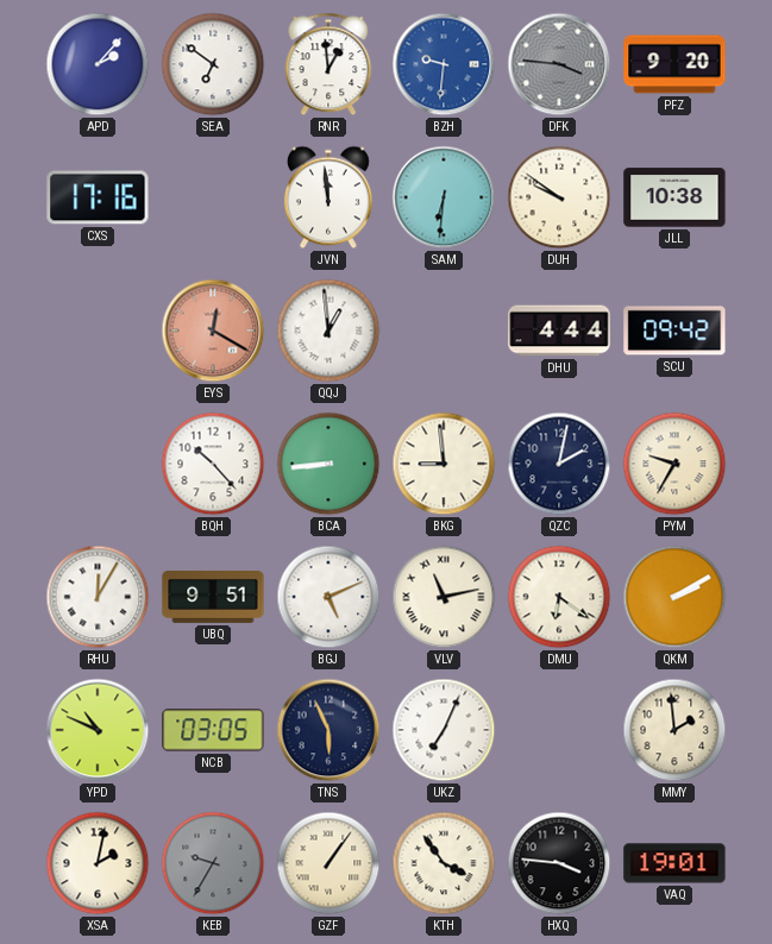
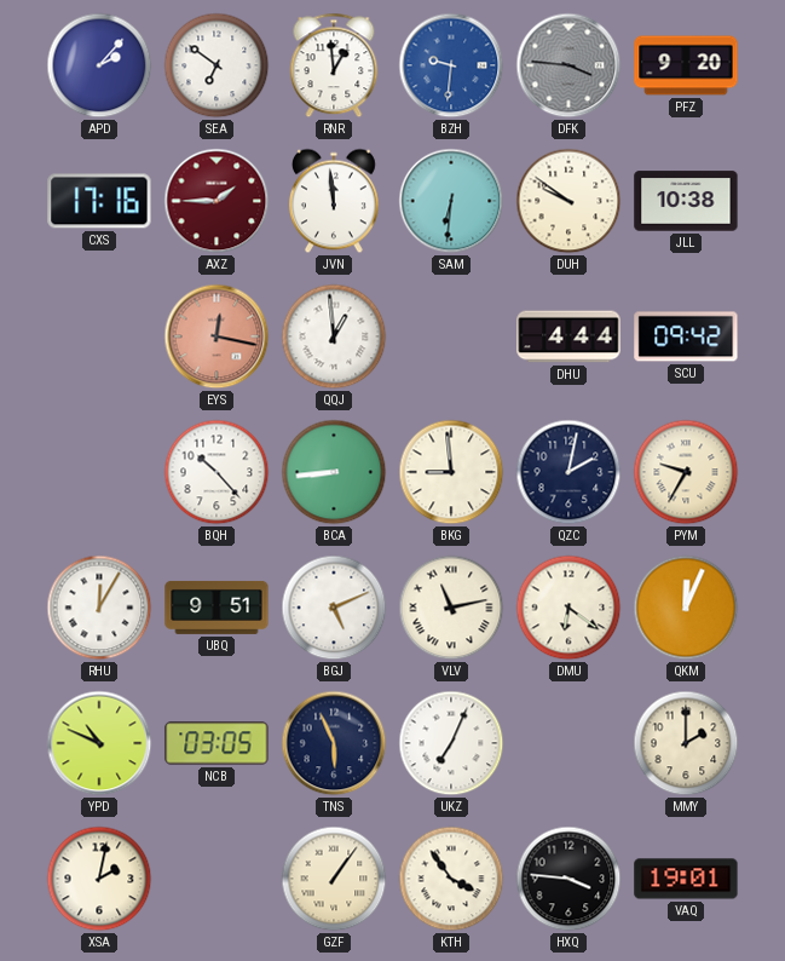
AXZ: none -> 1:45
EYS: 12:20 -> 12:17
QKM: 2:10 -> 12:04
MMY: 1:59 -> 2:00
KEB: 9:35 -> none
